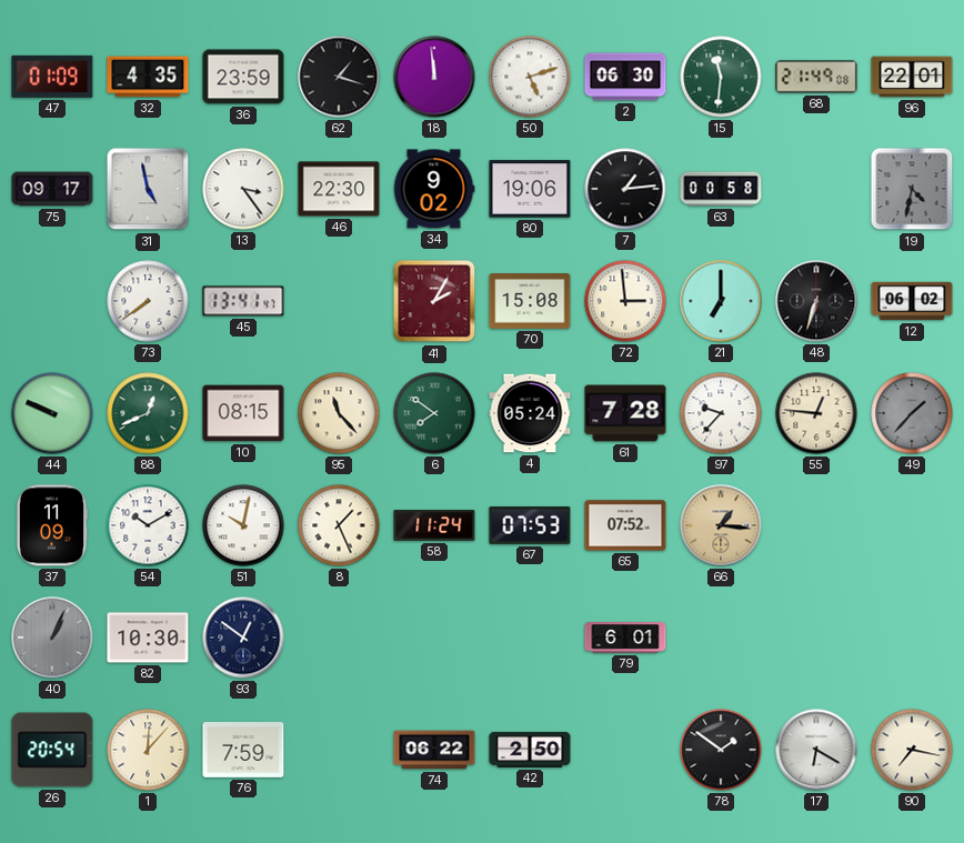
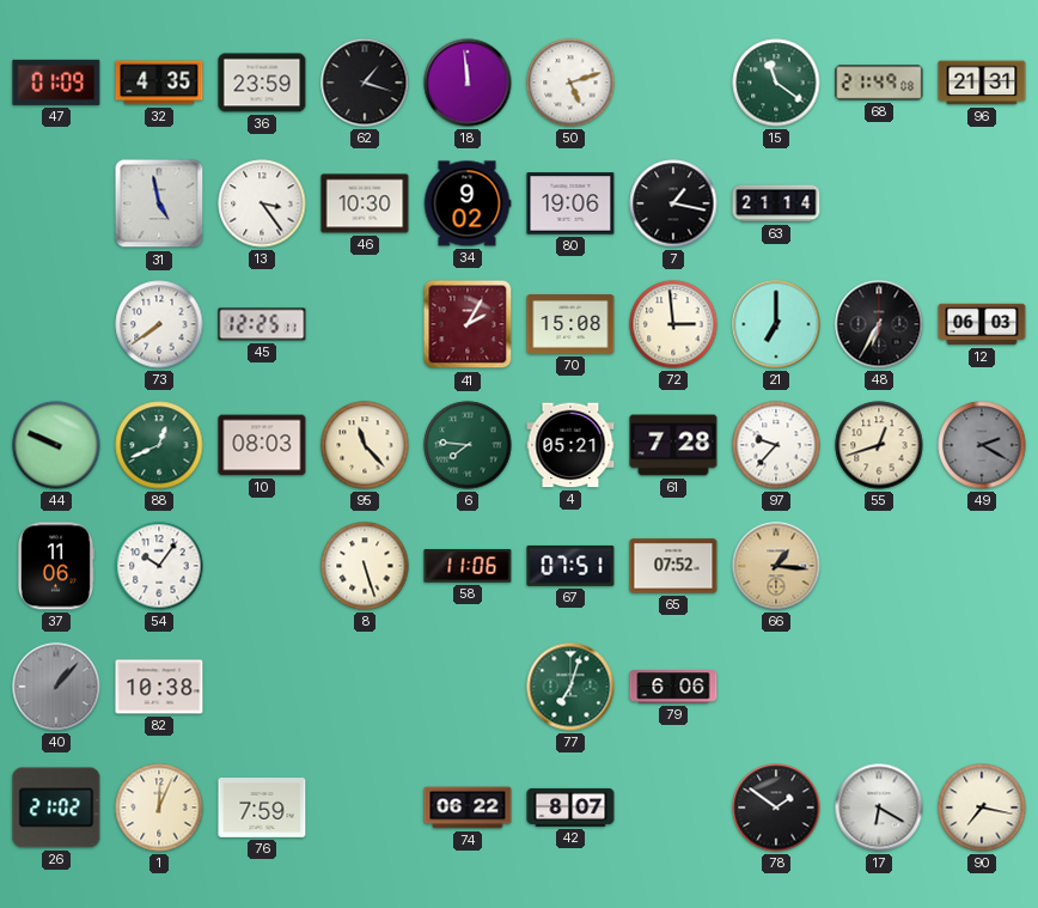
2: 06:30 -> none
15: 11:31 -> 11:21
96: 22:01 -> 21:31
75: 09:17 -> none
46: 22:30 -> 10:30
7: 1:14 -> 1:17
63: 00:58 -> 21:14
19: 4:32 -> none
45: 13:41 -> 12:25
48: 6:33 -> 6:35
12: 06:02 -> 06:03
10: 08:15 -> 08:03
6: 7:51 -> 7:46
4: 05:24 -> 05:21
55: 12:46 -> 12:42
49: 1:37 -> 2:20
37: 11:09 -> 11:06
54: 10:10 -> 10:06
51: 10:02 -> none
8: 1:26 -> 5:27
58: 11:24 -> 11:06
67: 07:53 -> 07:51
40: 1:04 -> 1:07
82: 10:30 -> 10:38
93: 12:51 -> none
77: none -> 7:03
79: 6:01 -> 6:06
26: 20:54 -> 21:02
1: 12:07 -> 12:04
42: 2:50 -> 8:07
